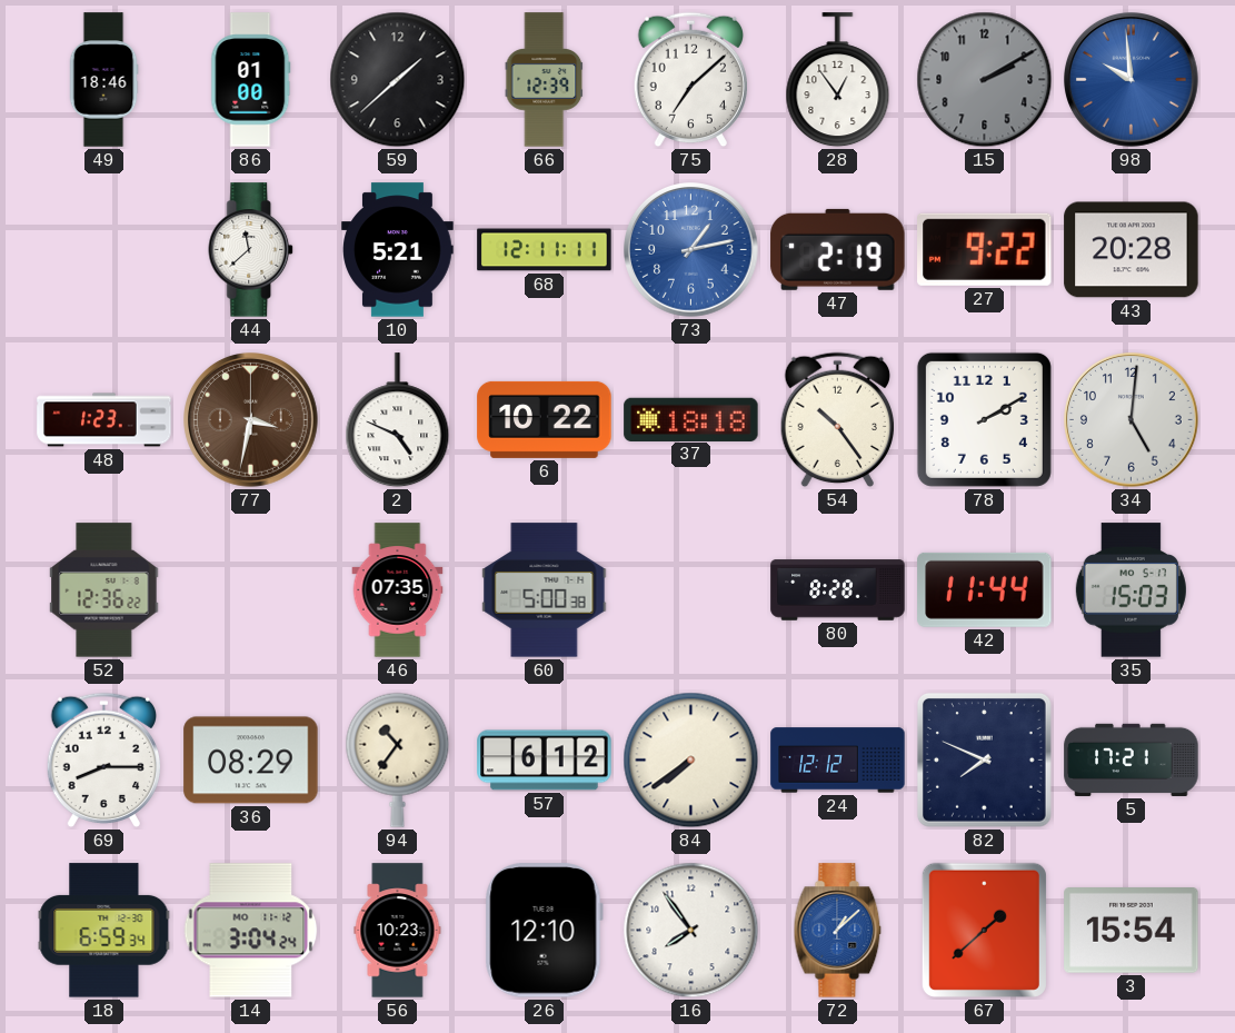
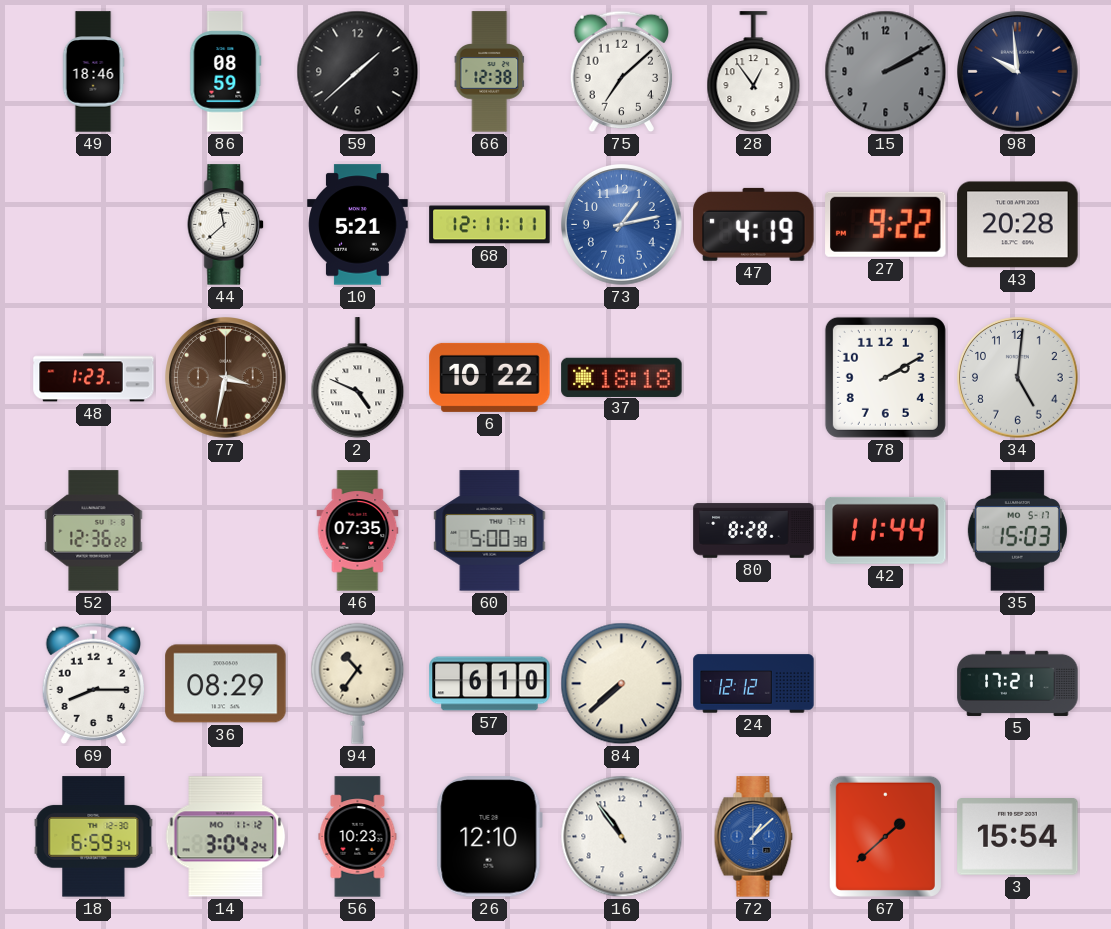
86: 01:00 -> 08:59
66: 12:39 -> 12:38
98 dial: blue -> navy
47: 2:19 -> 4:19
54: 10:24 -> none
57: 6:12 -> 6:10
84: 7:39 -> 7:38
82: 7:49 -> none
16: 7:54 -> 10:54
